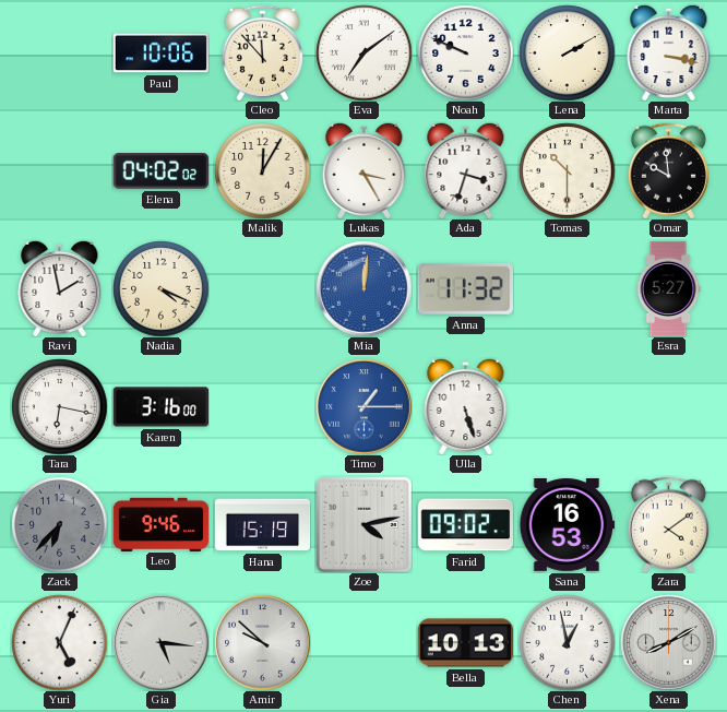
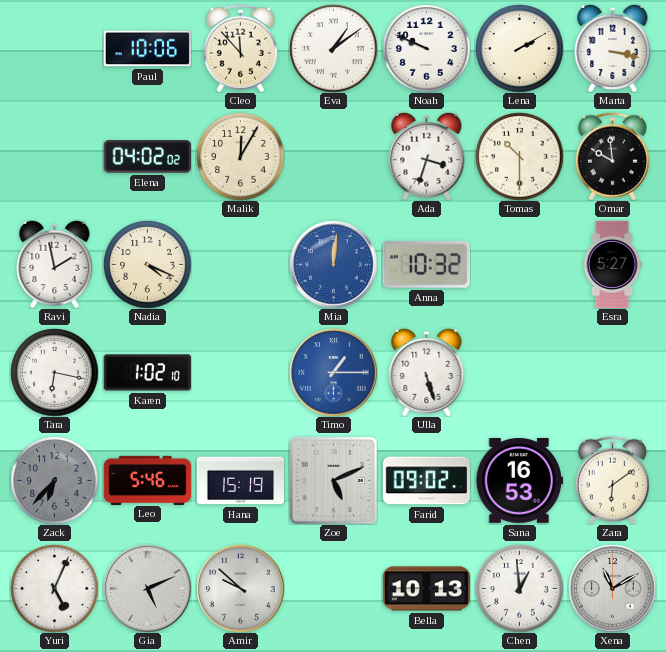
Eva: 7:09 -> 1:09
Lukas: 3:25 -> none
Anna: 11:32 -> 10:32
Karen: 3:16 -> 1:02
Leo: 9:46 -> 5:46
Zoe: 4:13 -> 5:11
Zara: 4:09 -> 6:09
Gia: 5:16 -> 5:11
Chen: 12:58 -> 12:59
Xena: 8:10 -> 11:10
